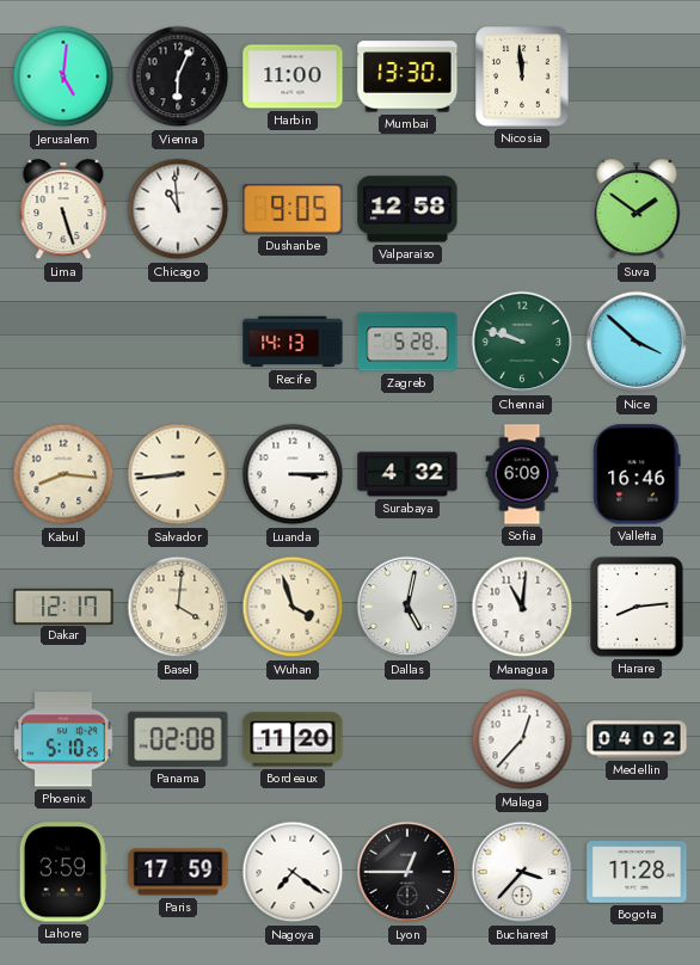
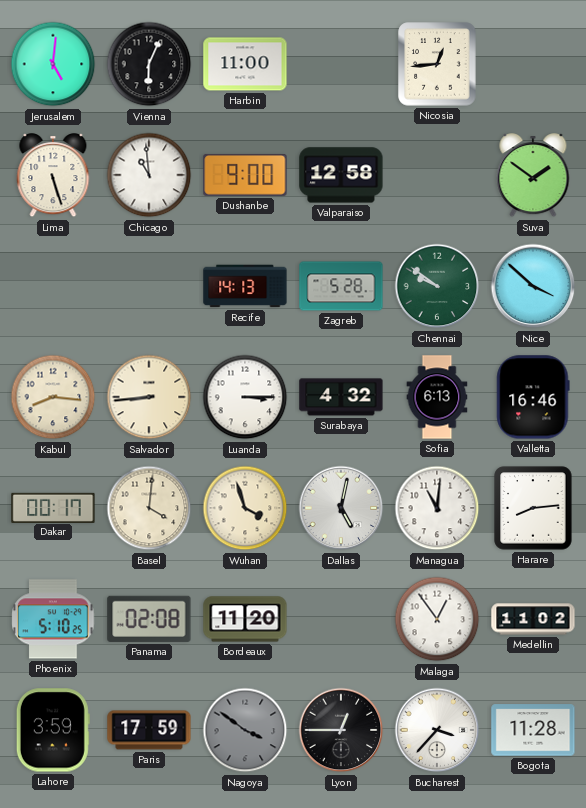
Mumbai: 13:30 -> none
Nicosia: 11:59 -> 12:44
Dushanbe: 9:05 -> 9:00
Chennai: 9:48 -> 9:51
Sofia: 6:09 -> 6:13
Dakar: 12:17 -> 00:17
Malaga: 12:37 -> 12:54
Medellin: 04:02 -> 11:02
Nagoya: 7:21 -> 3:51
Nagoya dial: white -> grey
